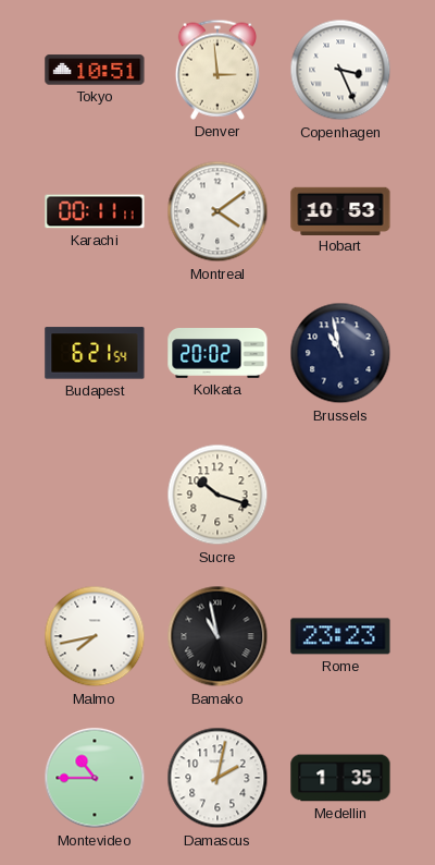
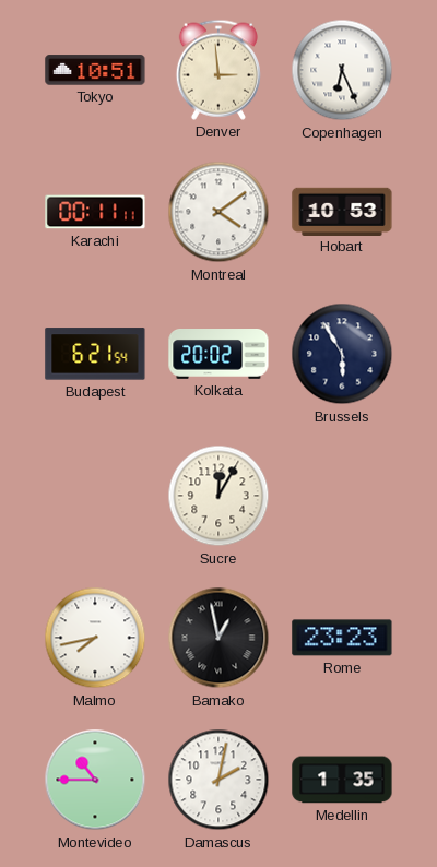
Copenhagen: 3:26 -> 6:26
Brussels: 10:58 -> 5:55
Sucre: 10:18 -> 12:05
Bamako: 10:58 -> 12:58
